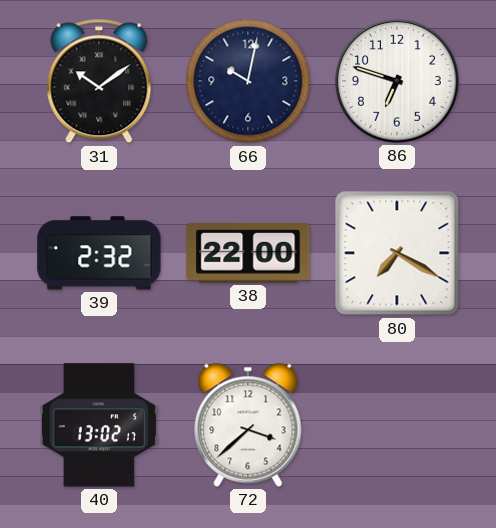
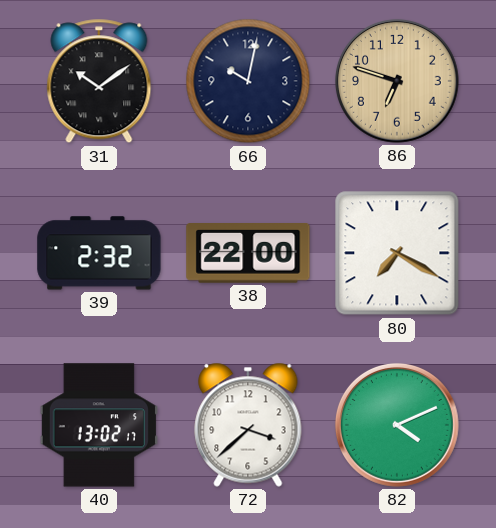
86 dial: white -> champagne
82: none -> 4:11
